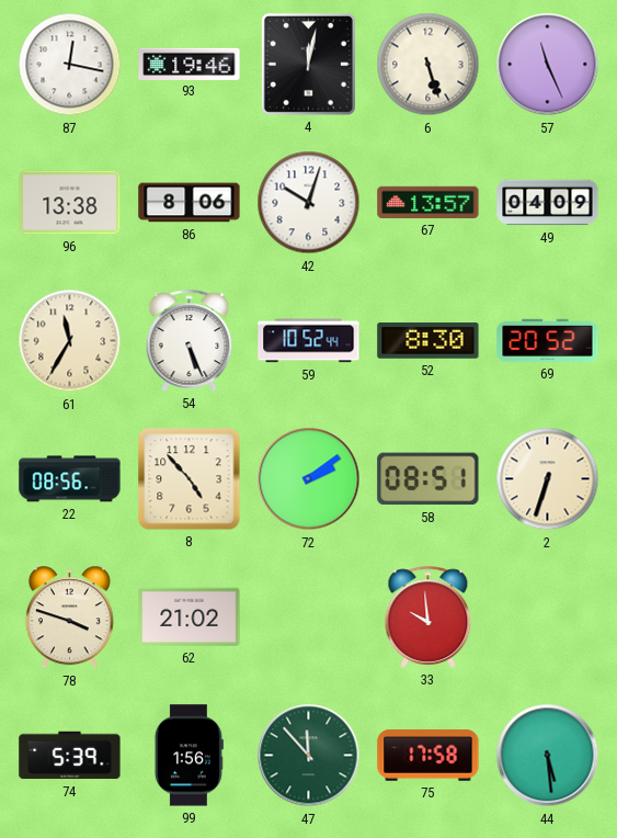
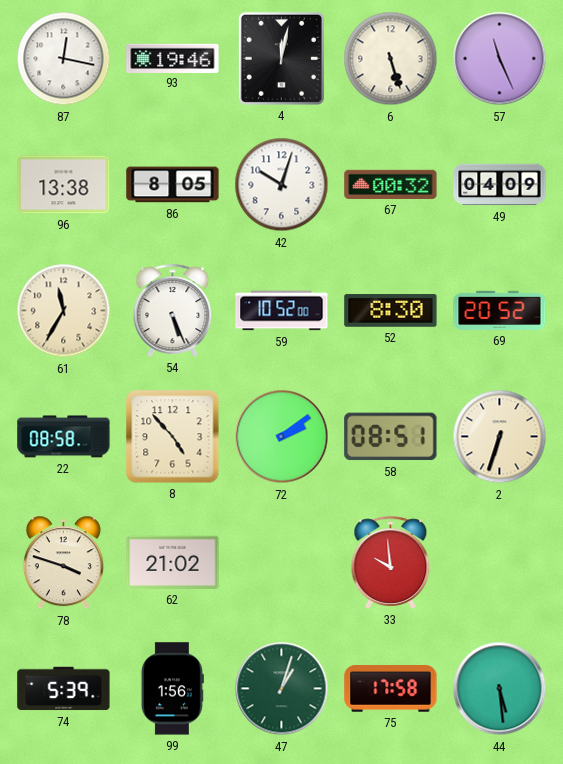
86: 8:06 -> 8:05
67: 13:57 -> 00:32
59: 10:52:44 -> 10:52:00
22: 08:56 -> 08:58
47: 11:53 -> 1:03
